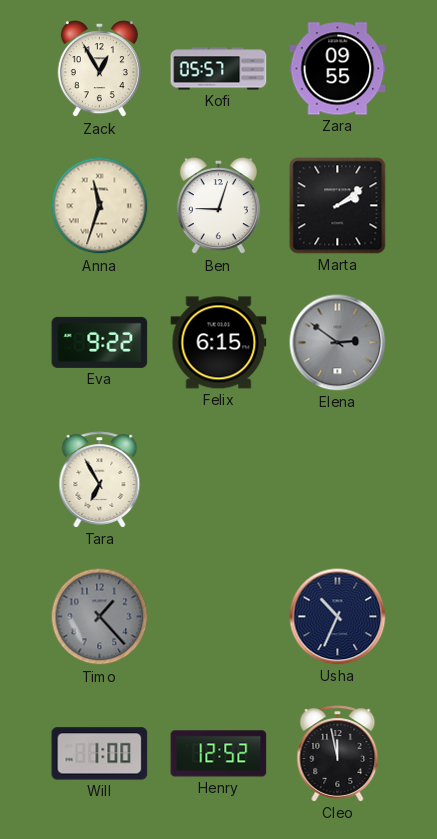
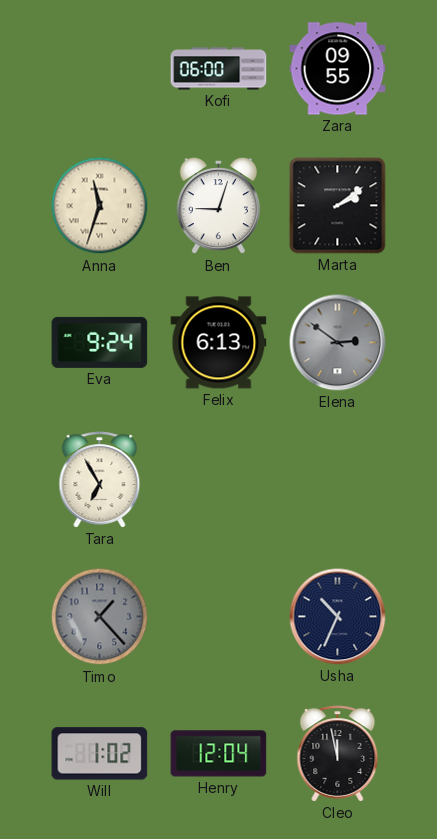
Zack: 12:55 -> none
Kofi: 05:57 -> 06:00
Eva: 9:22 -> 9:24
Felix: 6:15 -> 6:13
Will: 1:00 -> 1:02
Henry: 12:52 -> 12:04
